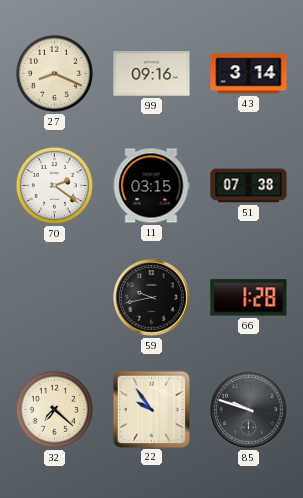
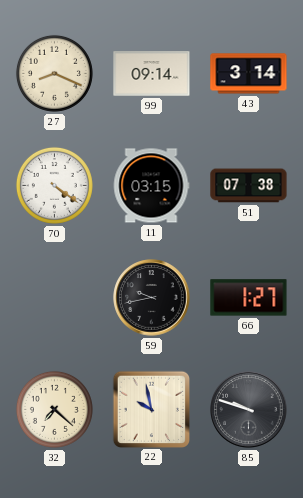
99: 09:16 -> 09:14
70: 2:21 -> 4:21
66: 1:28 -> 1:27
22: 9:54 -> 9:58
